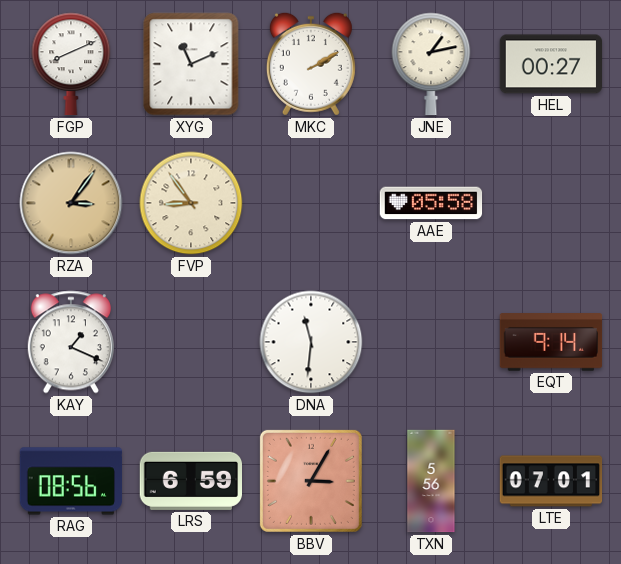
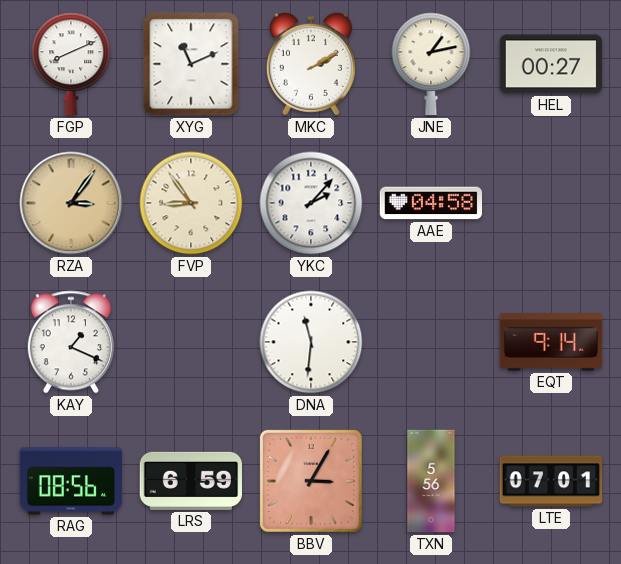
YKC: none -> 2:07
AAE: 05:58 -> 04:58
